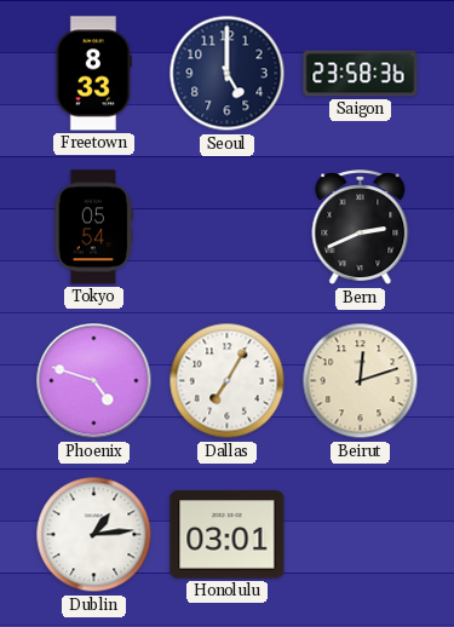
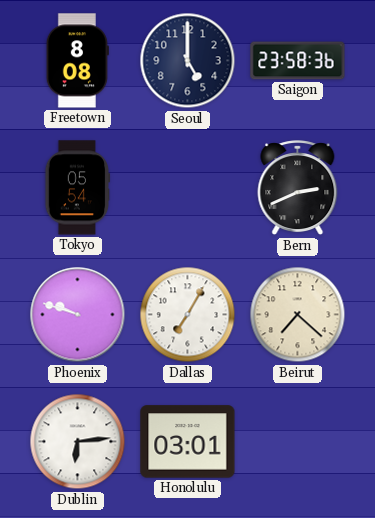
Freetown: 8:33 -> 8:08
Phoenix: 4:48 -> 9:48
Beirut: 12:12 -> 7:22
Dublin: 1:14 -> 6:14
